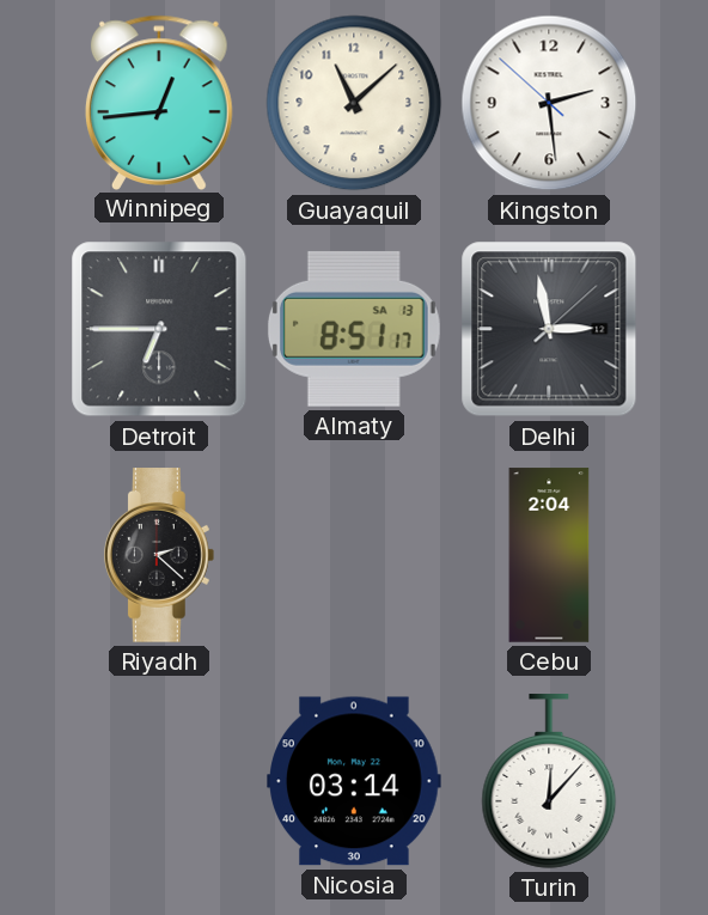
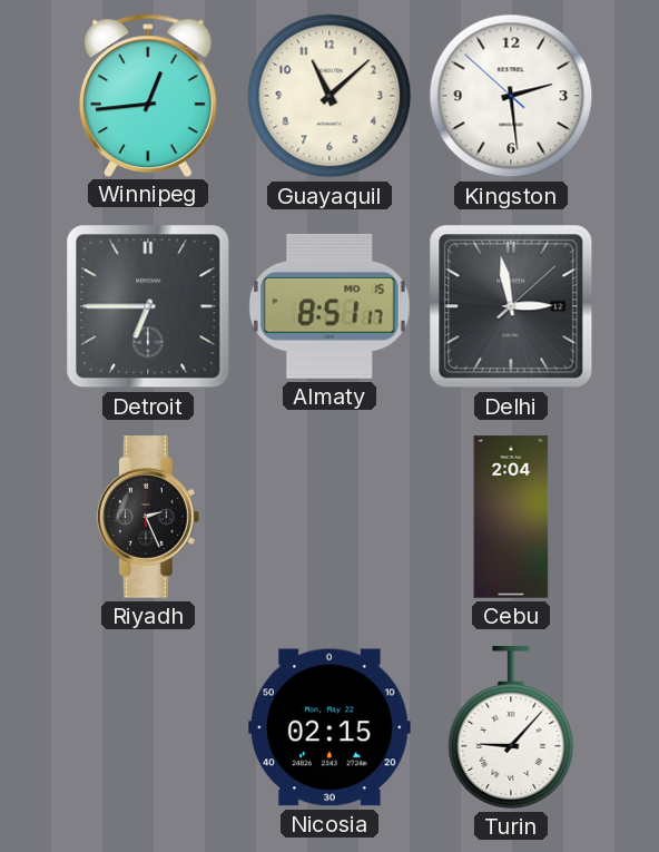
Almaty date: SA 13 -> MO 15
Riyadh: 2:22 -> 2:26
Nicosia: 03:14 -> 02:15
Turin: 12:07 -> 9:07
